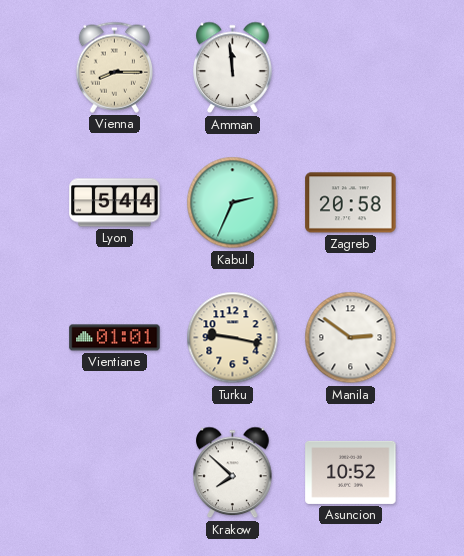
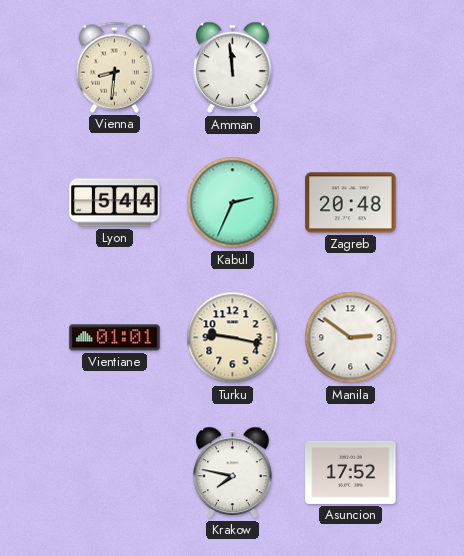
Vienna: 8:15 -> 8:31
Zagreb: 20:58 -> 20:48
Krakow: 7:52 -> 7:47
Asuncion: 10:52 -> 17:52
